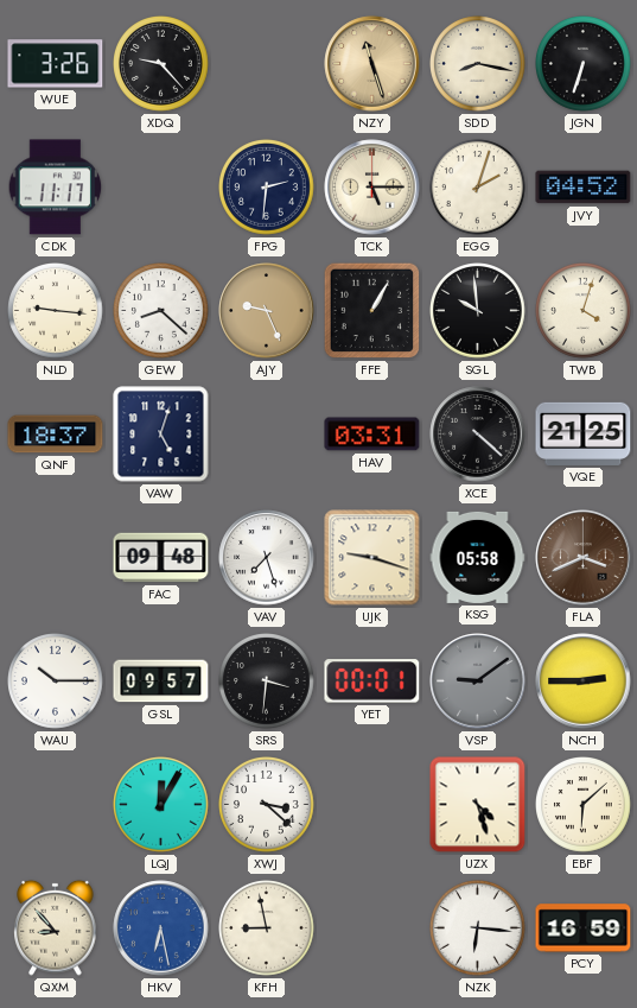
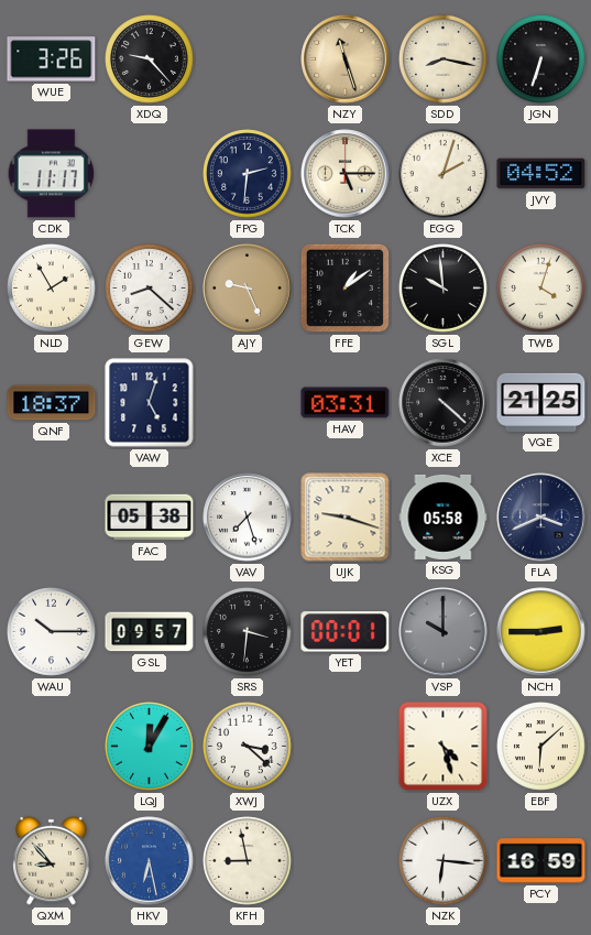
NLD: 9:16 -> 1:55
FFE: 1:05 -> 1:09
FAC: 09:48 -> 05:38
FLA dial: brown -> navy
VSP: 9:09 -> 10:00
